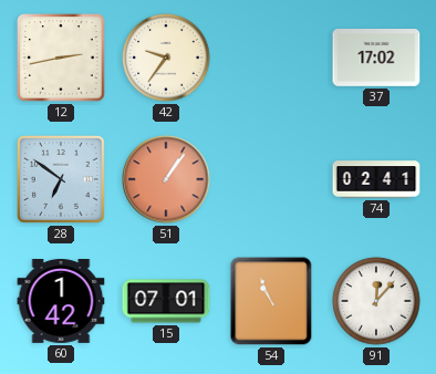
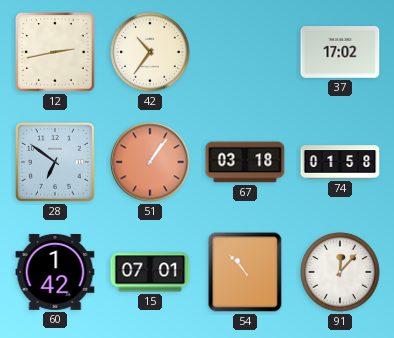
42: 9:36 -> 10:36
67: none -> 03:18
74: 02:41 -> 01:58
54: 10:56 -> 10:53
